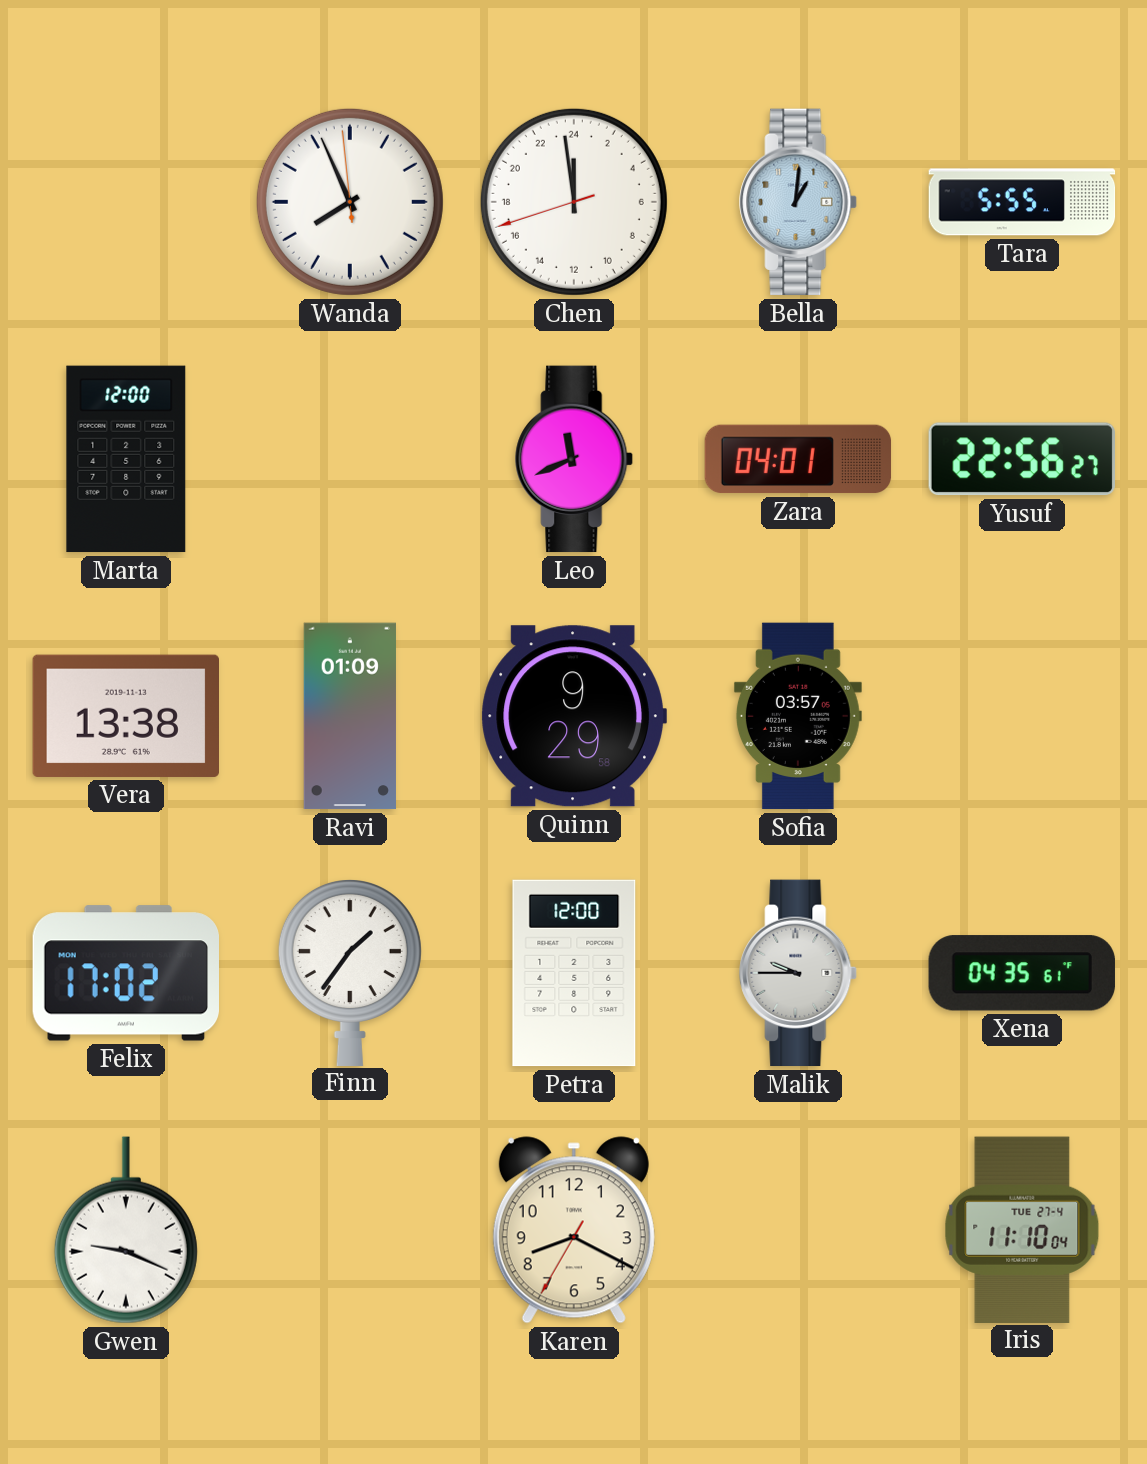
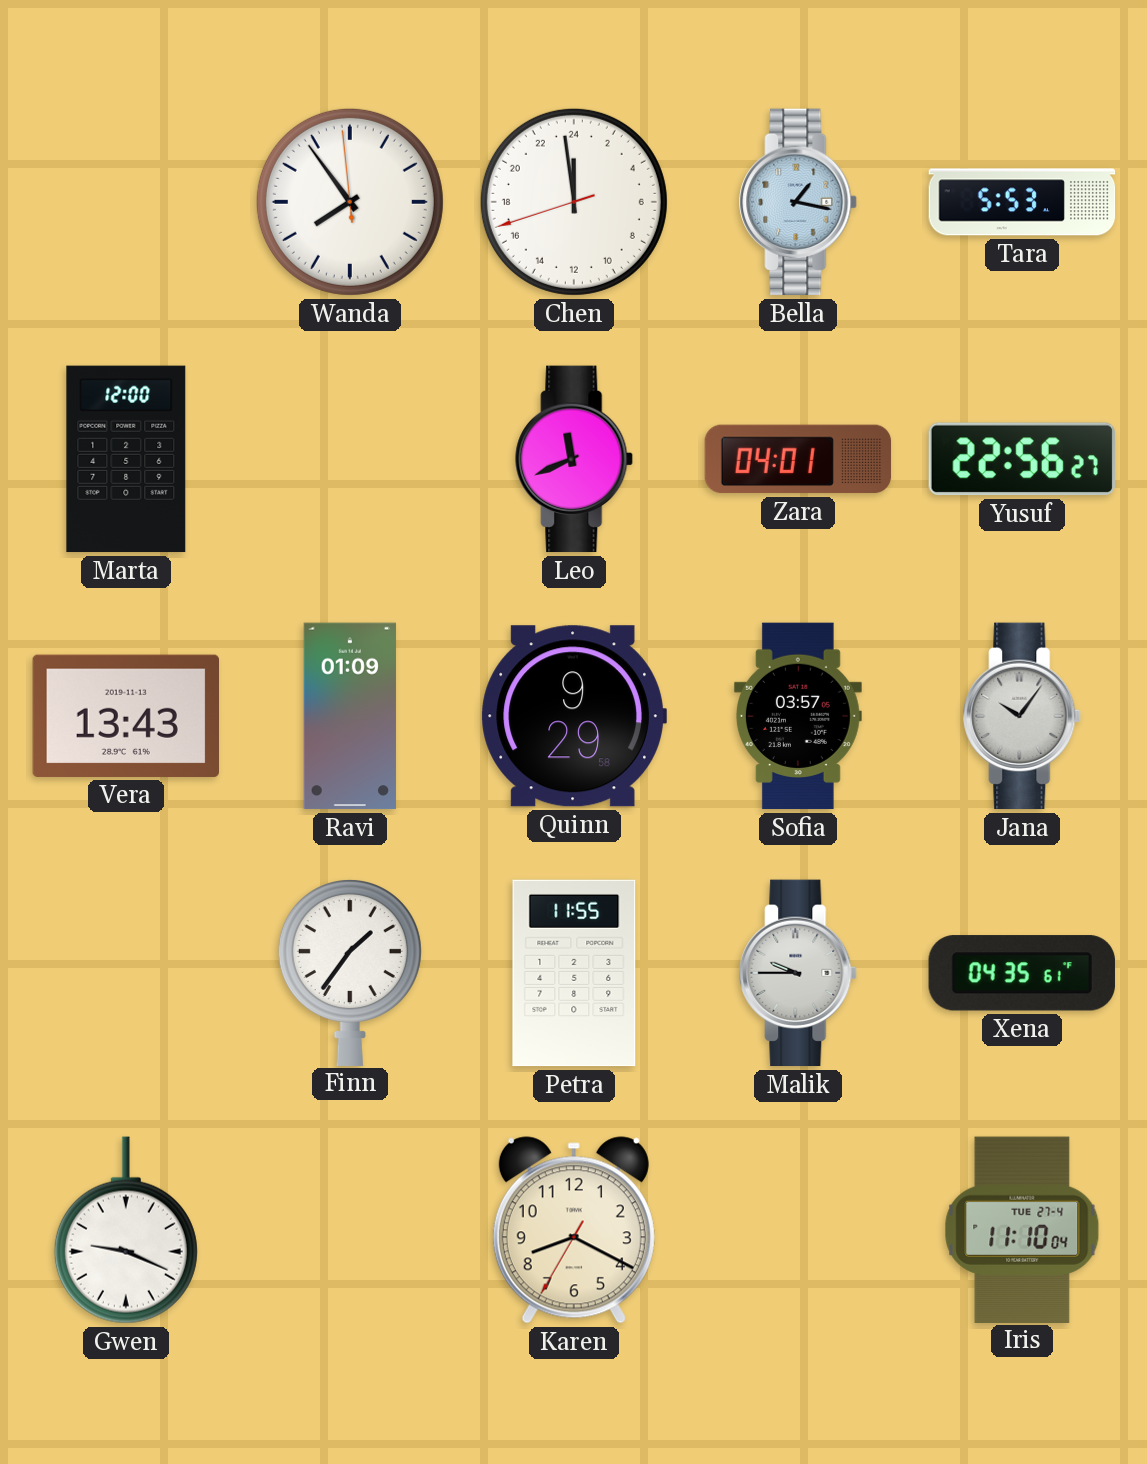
Wanda: 7:55 -> 7:53
Bella: 1:01 -> 1:17
Tara: 5:55 -> 5:53
Vera: 13:38 -> 13:43
Jana: none -> 10:06
Felix: 17:02 -> none
Petra: 12:00 -> 11:55
